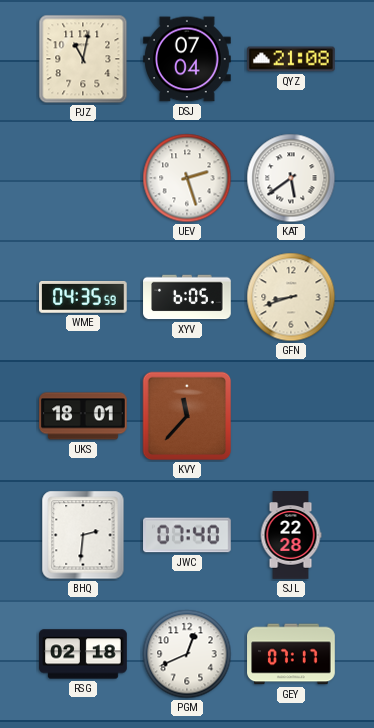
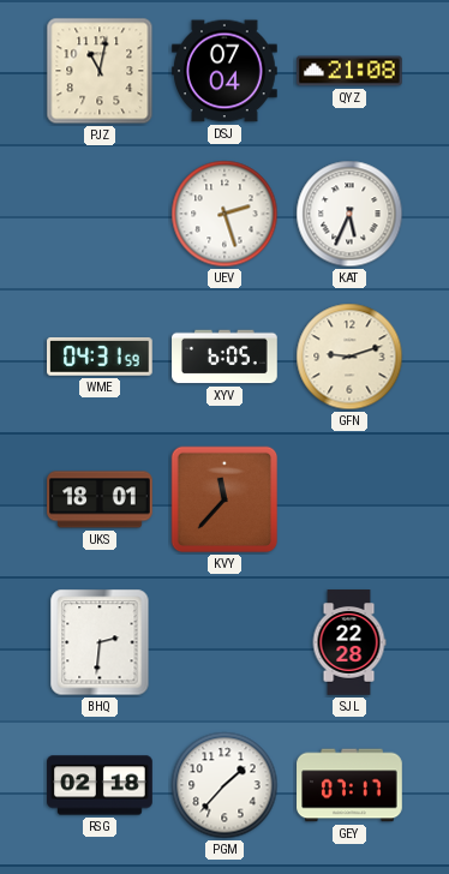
KAT: 5:39 -> 5:34
WME: 04:35 -> 04:31
GFN: 8:42 -> 9:12
JWC: 07:40 -> none
PGM: 12:41 -> 1:37
